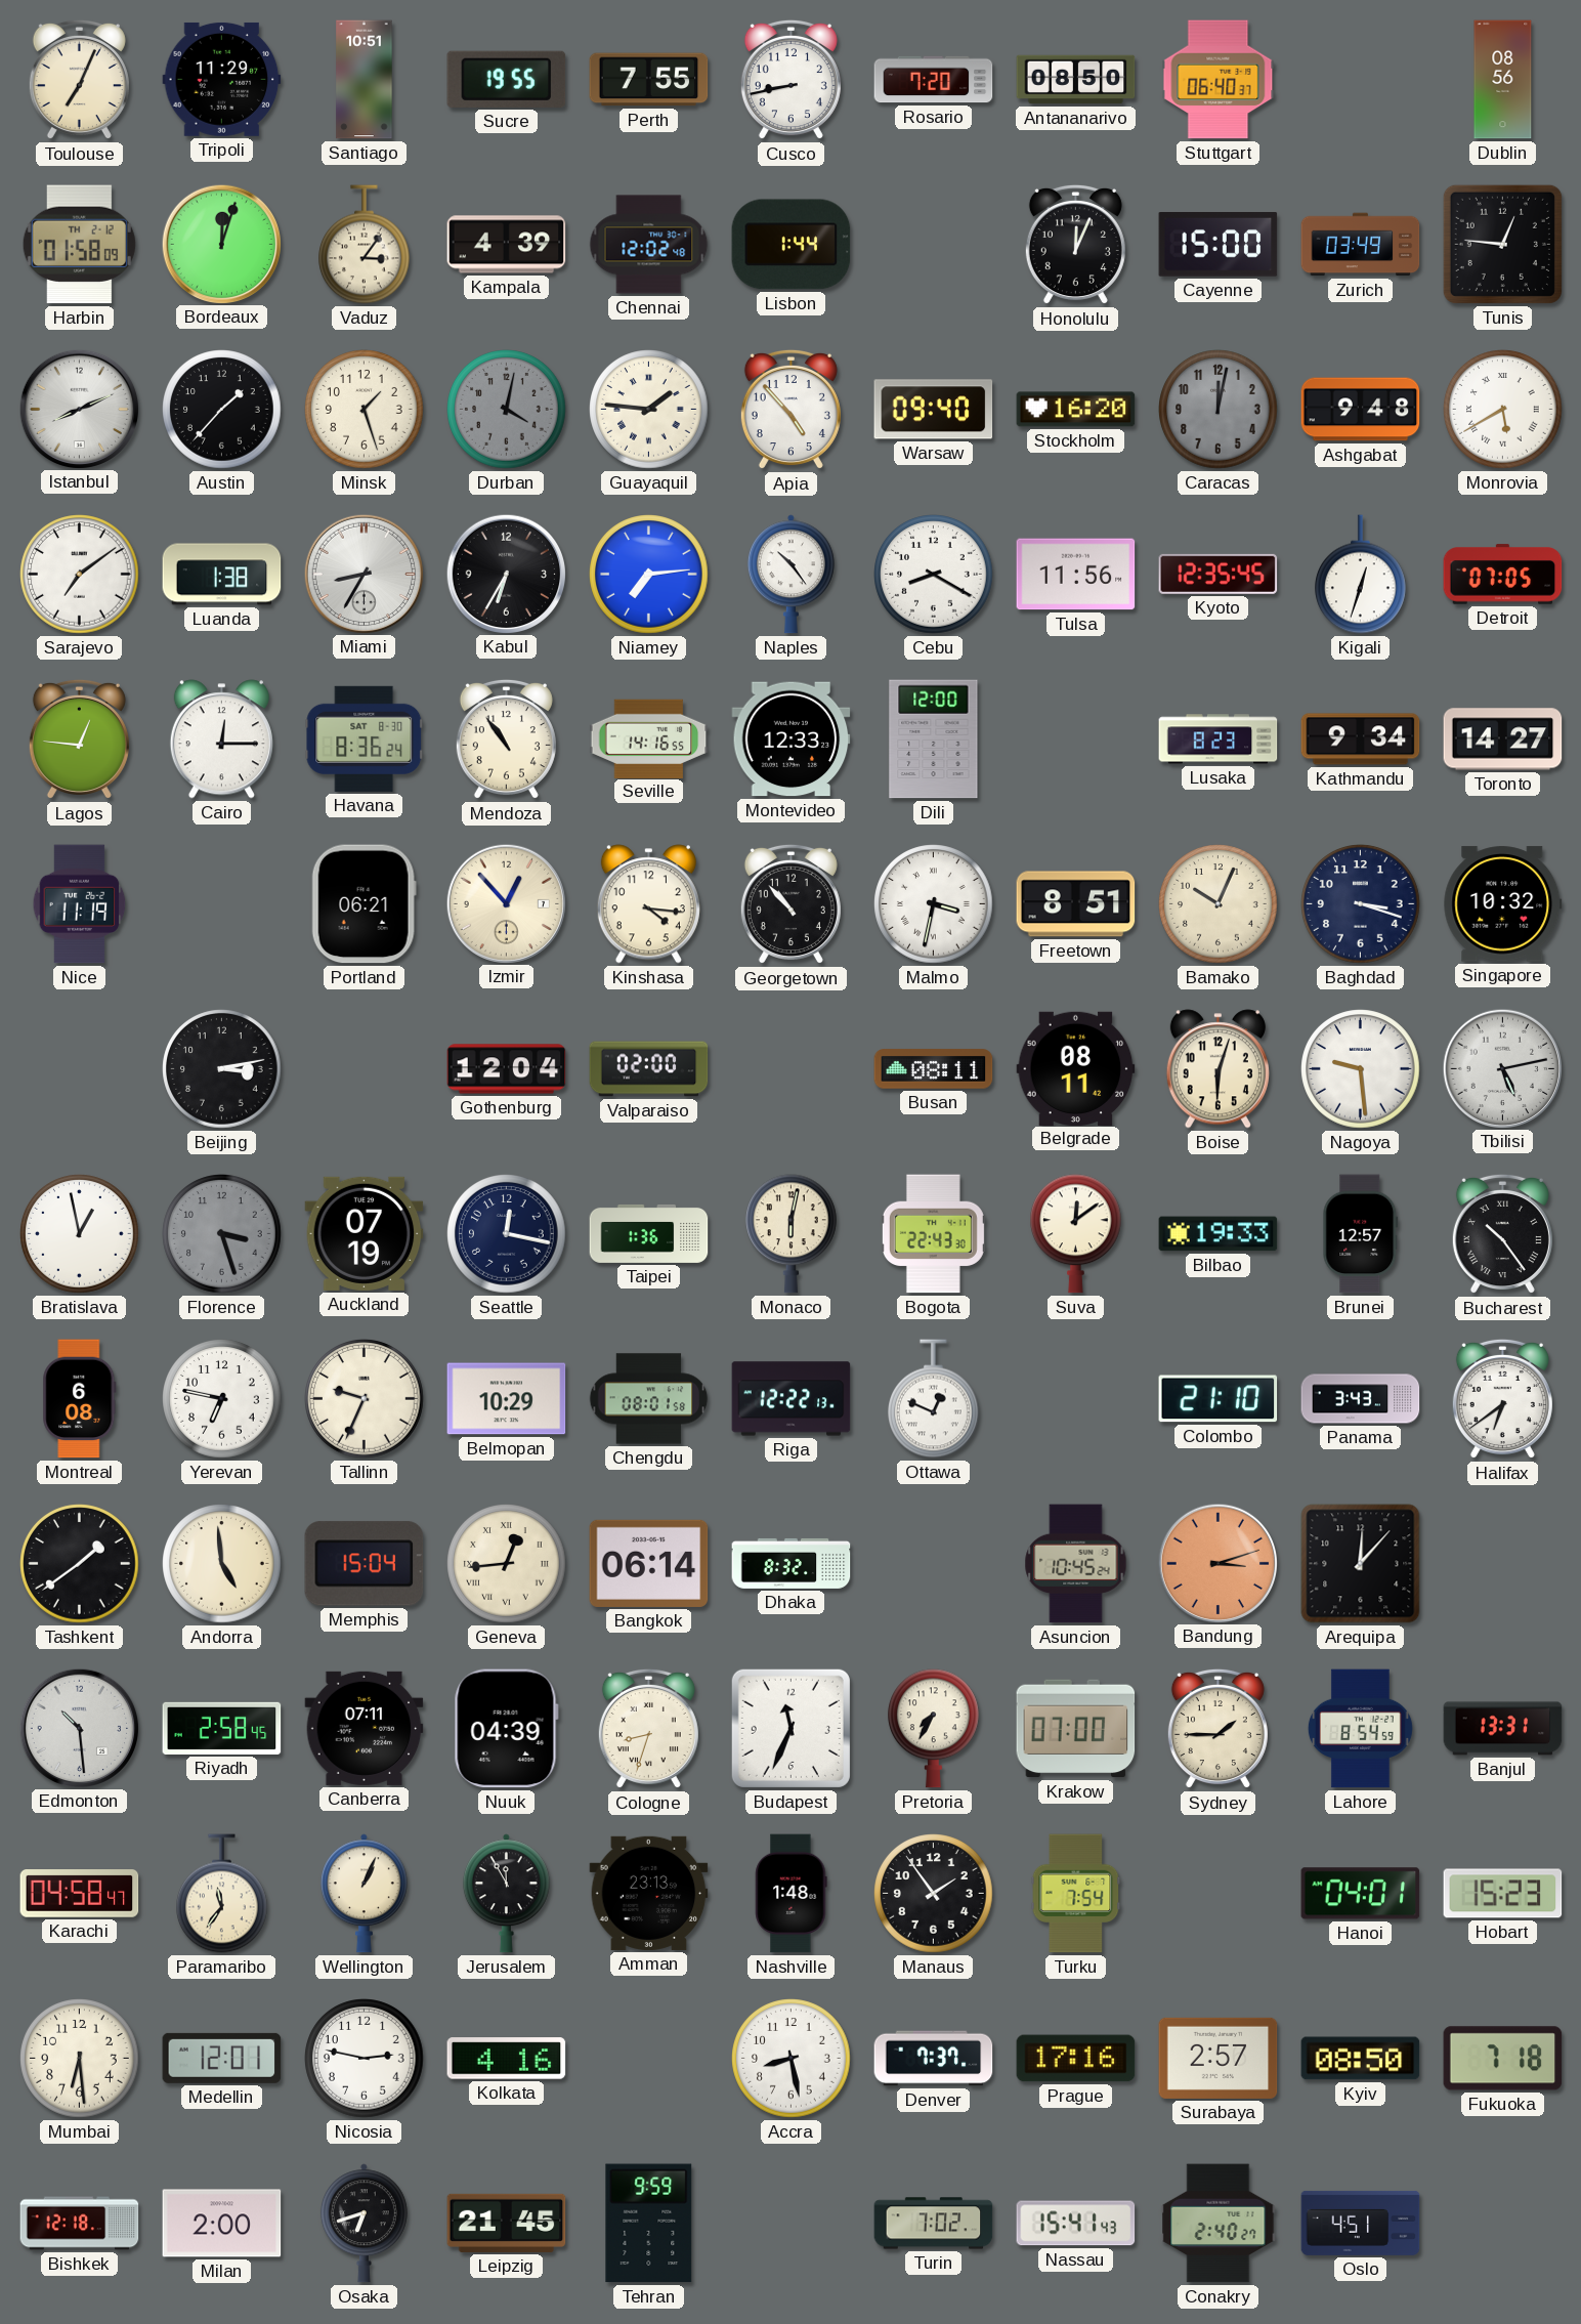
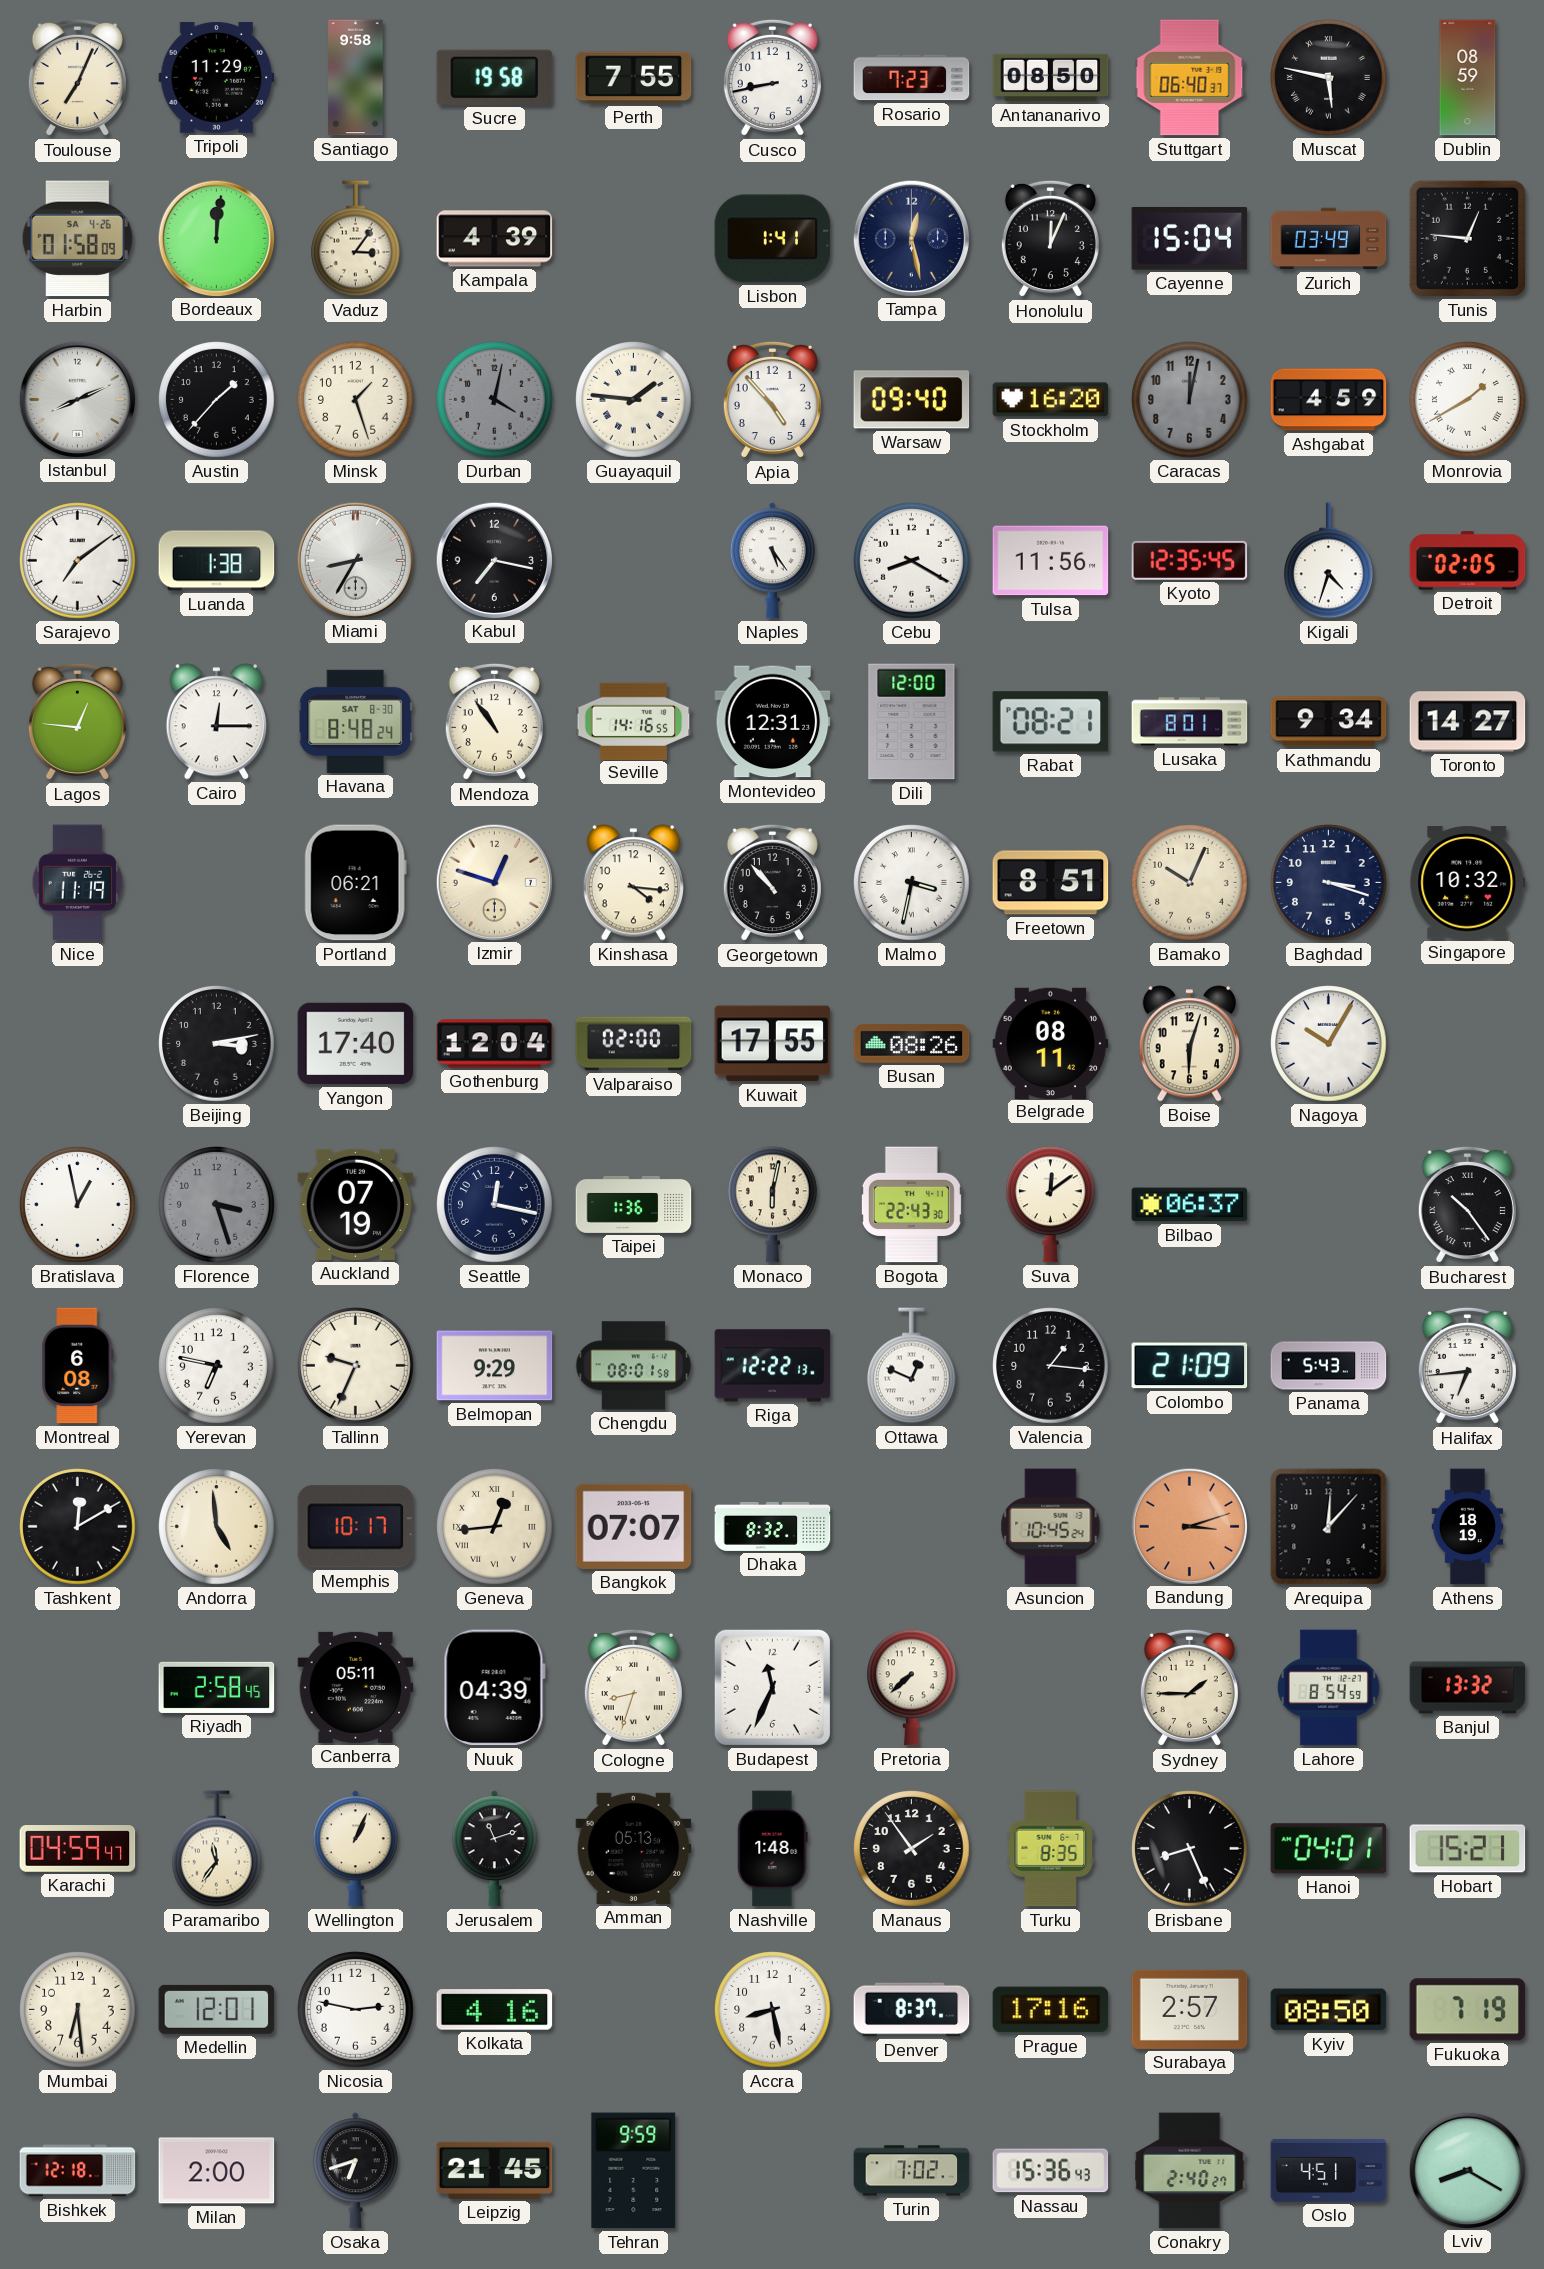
Santiago: 10:51 -> 9:58
Sucre: 19:55 -> 19:58
Rosario: 7:20 -> 7:23
Muscat: none -> 5:47
Dublin: 08:56 -> 08:59
Harbin date: TH 2-12 -> SA 4-26
Bordeaux: 12:03 -> 12:01
Chennai: 12:02 -> none
Lisbon: 1:44 -> 1:41
Tampa: none -> 12:28
Cayenne: 15:00 -> 15:04
Ashgabat: 9:48 -> 4:59
Monrovia: 5:40 -> 1:40
Kabul: 6:35 -> 7:17
Niamey: 7:14 -> none
Naples: 10:24 -> 5:24
Kigali: 12:33 -> 4:33
Detroit: 07:05 -> 02:05
Havana: 8:36 -> 8:48
Montevideo: 12:33 -> 12:31
Rabat: none -> 08:21
Lusaka: 8:23 -> 8:01
Izmir: 12:53 -> 12:48
Yangon: none -> 17:40
Kuwait: none -> 17:55
Busan: 08:11 -> 08:26
Nagoya: 9:29 -> 10:05
Tbilisi: 5:13 -> none
Bilbao: 19:33 -> 06:37
Brunei: 12:57 -> none
Belmopan: 10:29 -> 9:29
Valencia: none -> 1:16
Colombo: 21:10 -> 21:09
Panama: 3:43 -> 5:43
Halifax: 6:39 -> 6:44
Tashkent: 1:39 -> 12:10
Memphis: 15:04 -> 10:17
Bangkok: 06:14 -> 07:07
Athens: none -> 18:19
Edmonton: 10:29 -> none
Canberra: 07:11 -> 05:11
Pretoria: 7:35 -> 7:38
Krakow: 07:00 -> none
Banjul: 13:31 -> 13:32
Karachi: 04:58 -> 04:59
Jerusalem: 11:55 -> 11:12
Amman: 23:13 -> 05:13
Turku: 7:54 -> 8:35
Brisbane: none -> 8:26
Hobart: 15:23 -> 15:21
Denver: 7:37 -> 8:37
Fukuoka: 7:18 -> 7:19
Nassau: 15:41 -> 15:36
Lviv: none -> 8:20
